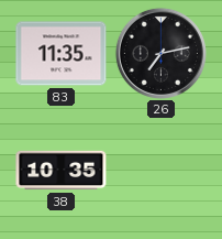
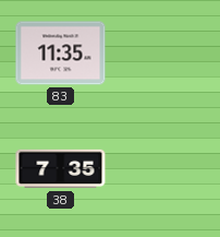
26: 7:13 -> none
38: 10:35 -> 7:35
